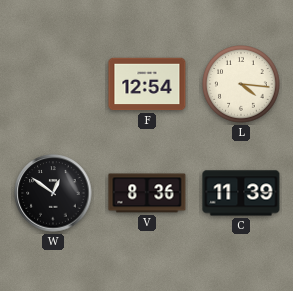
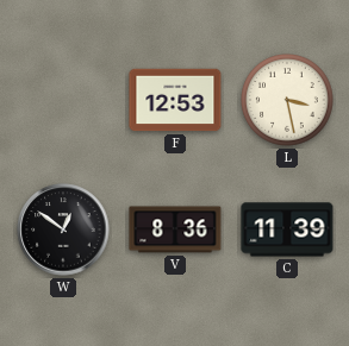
F: 12:54 -> 12:53
L: 4:16 -> 3:28
